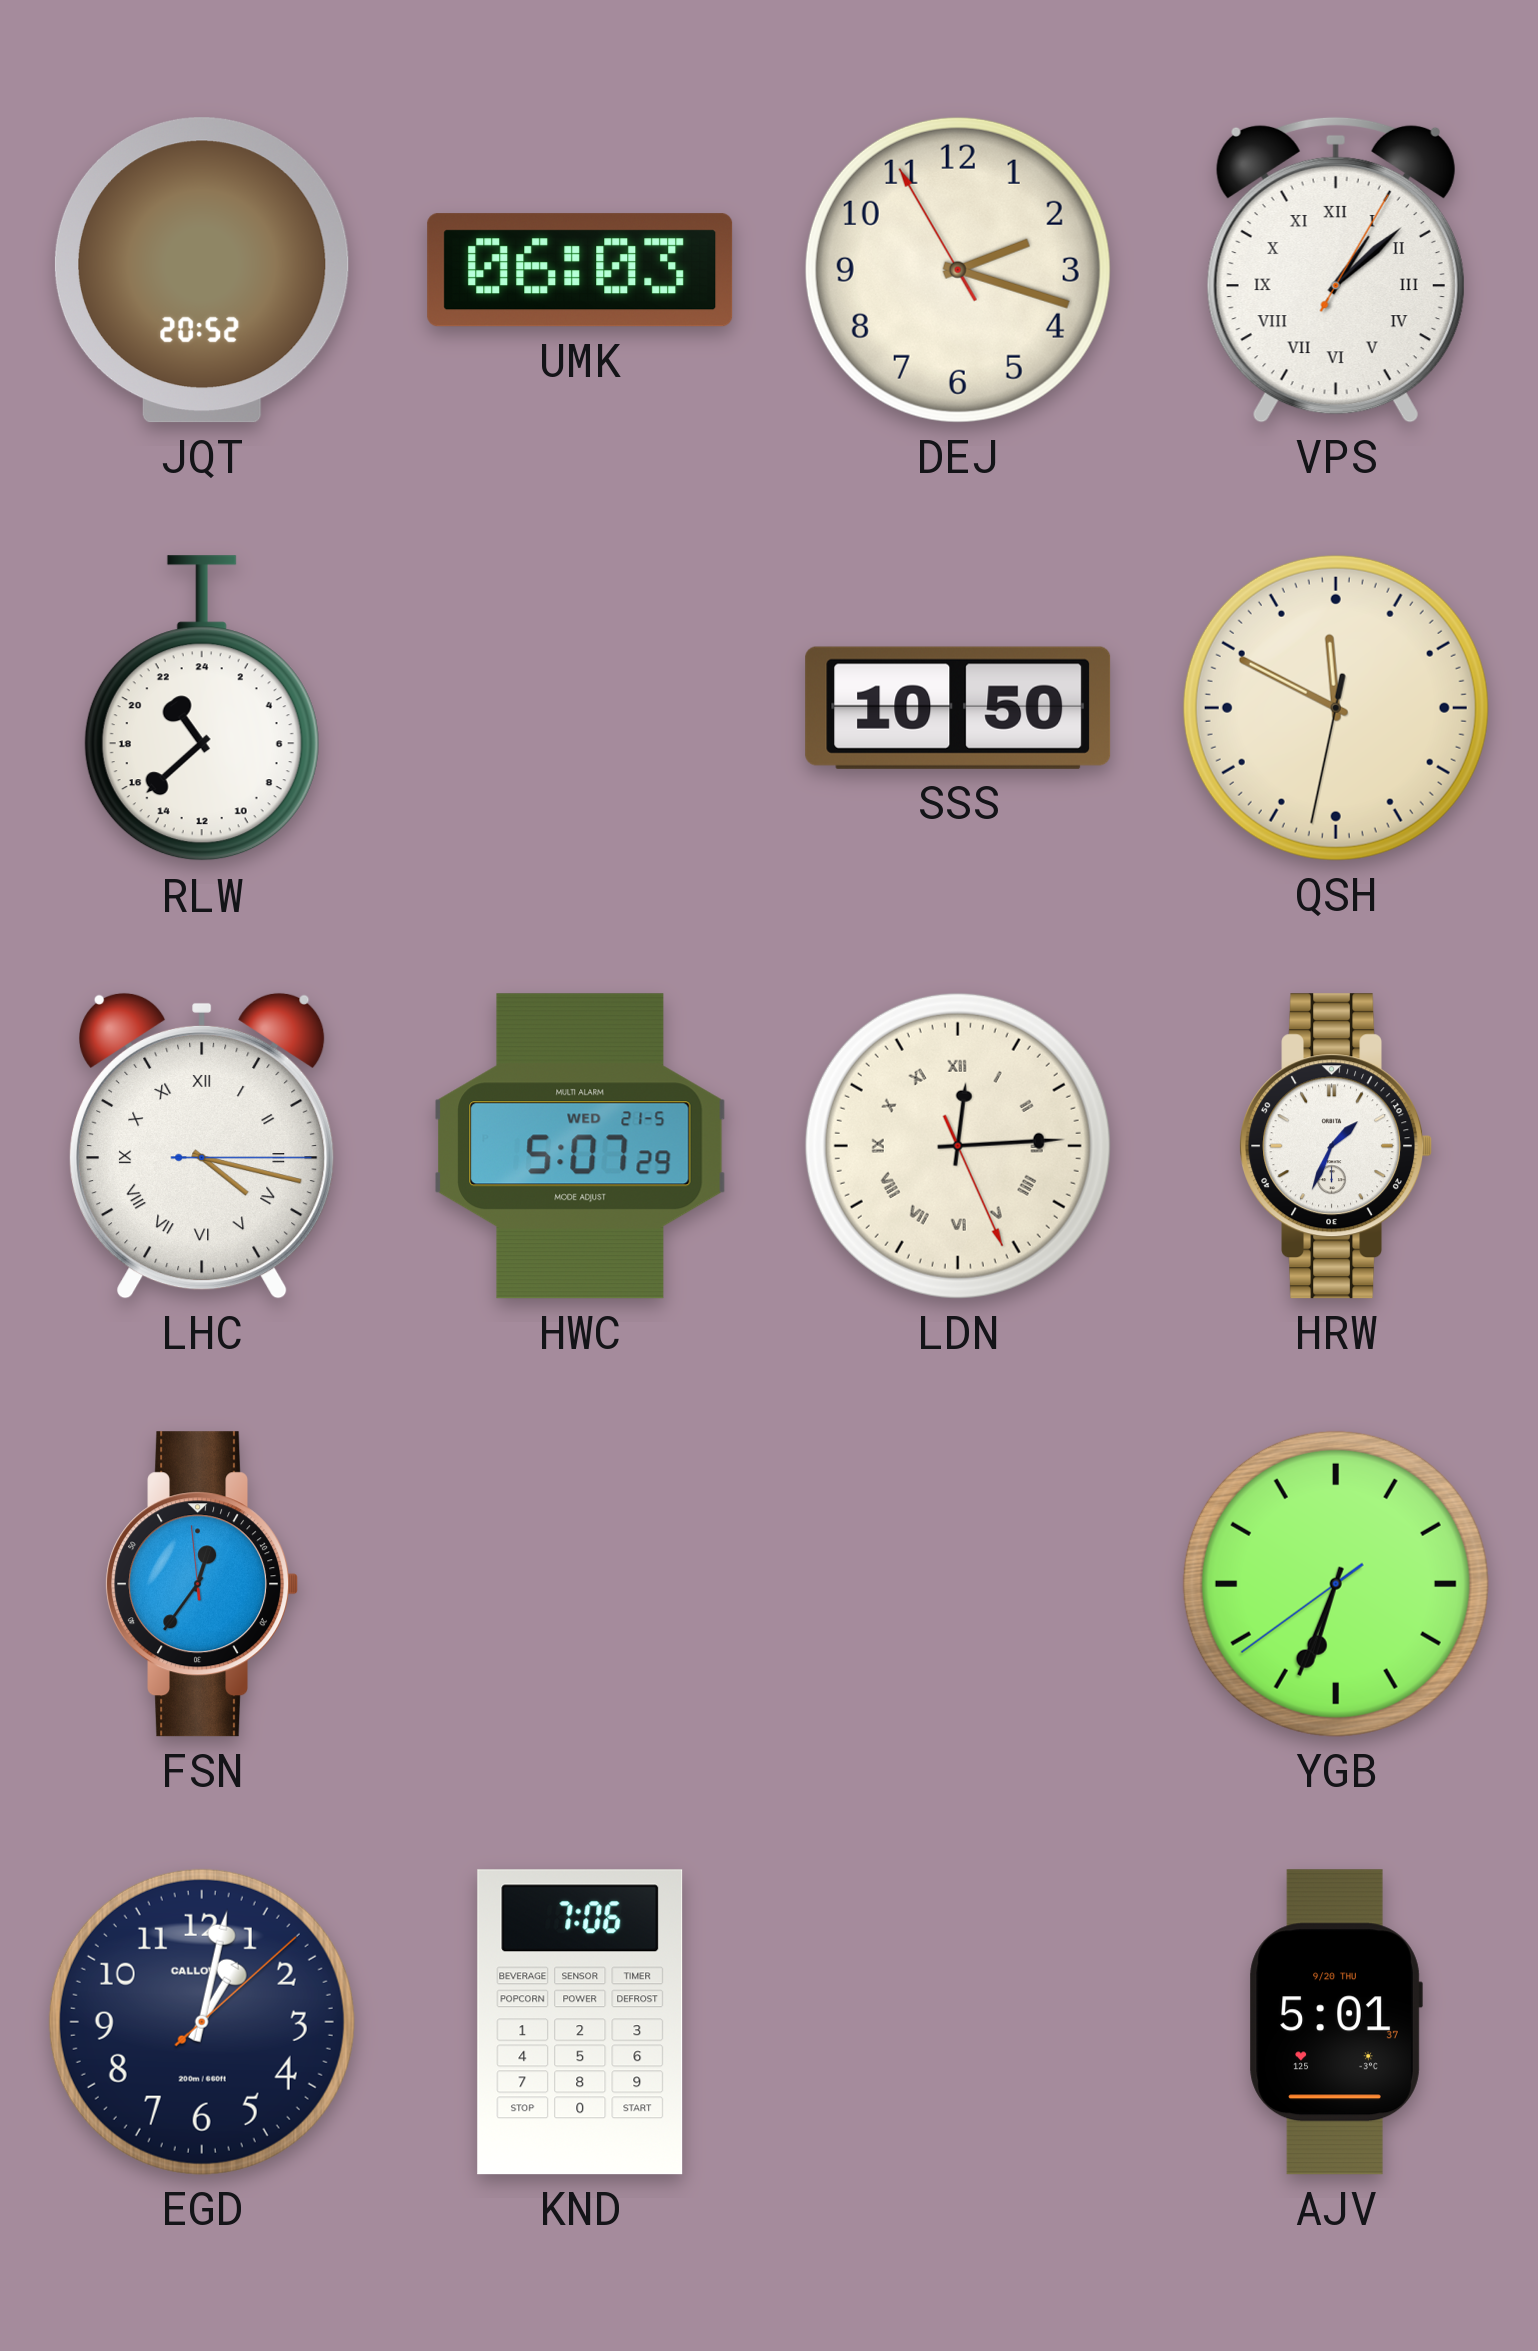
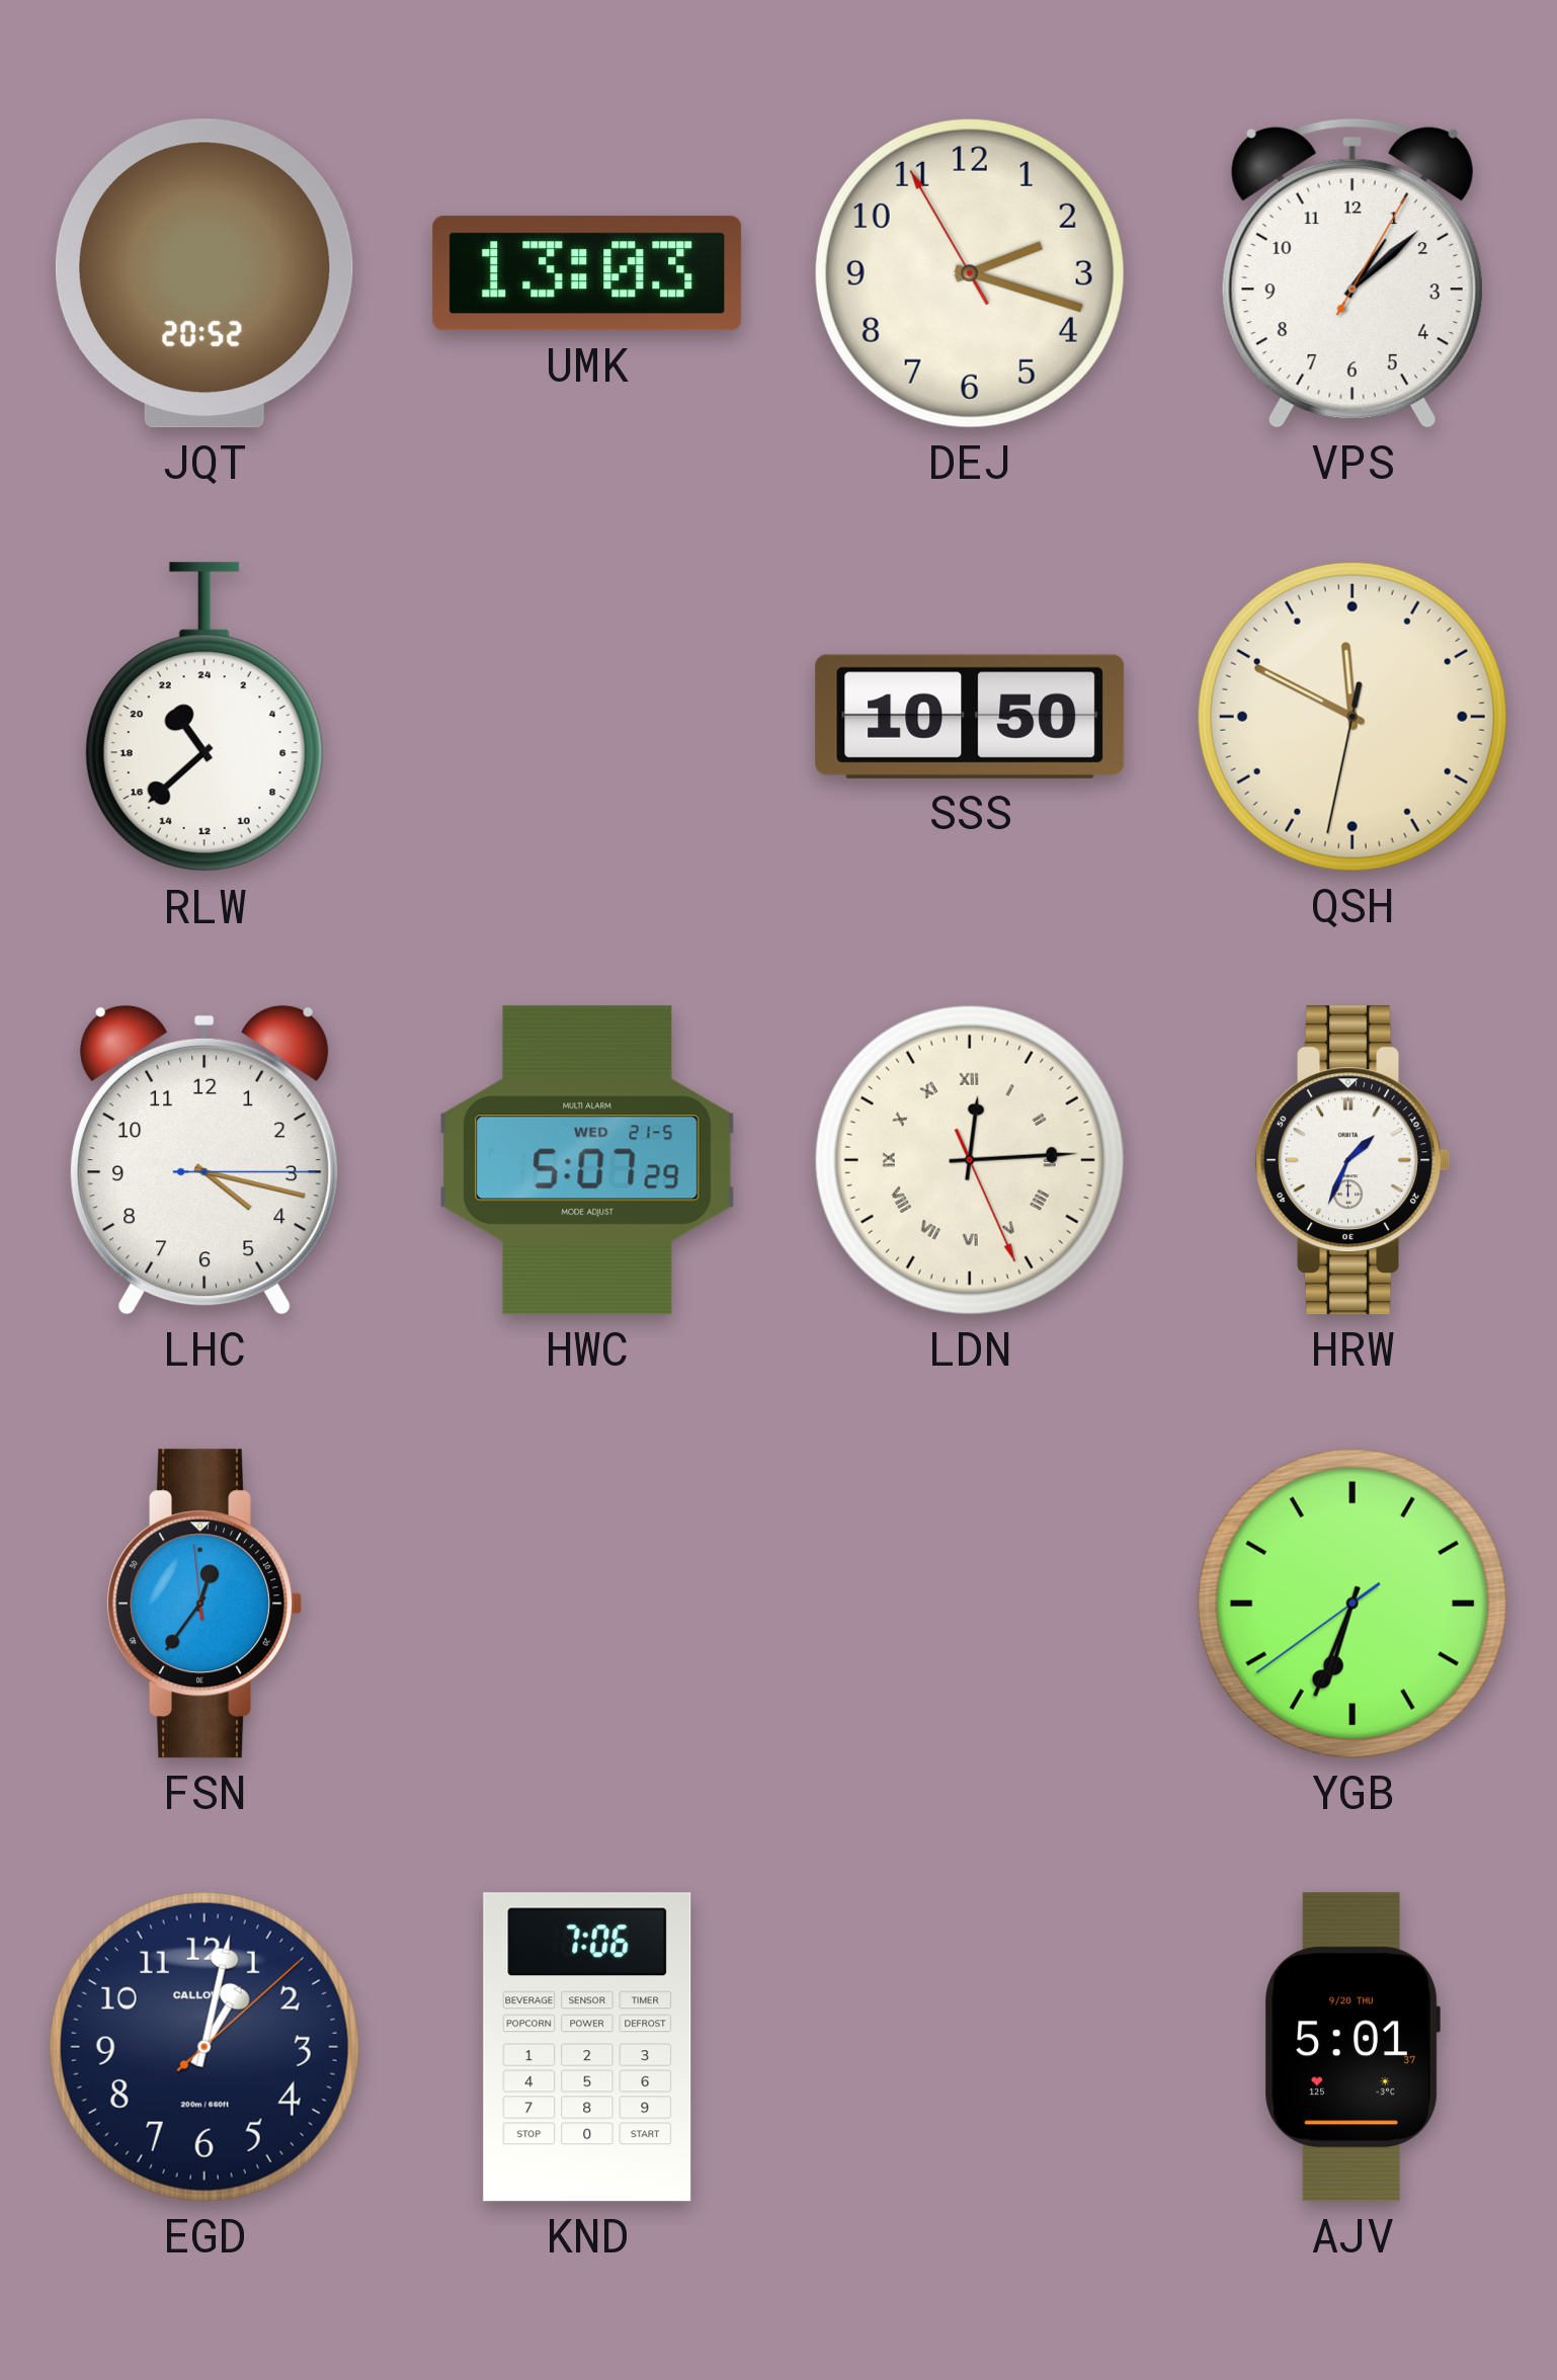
UMK: 06:03 -> 13:03
VPS numerals: Roman -> Arabic
LHC numerals: Roman -> Arabic
